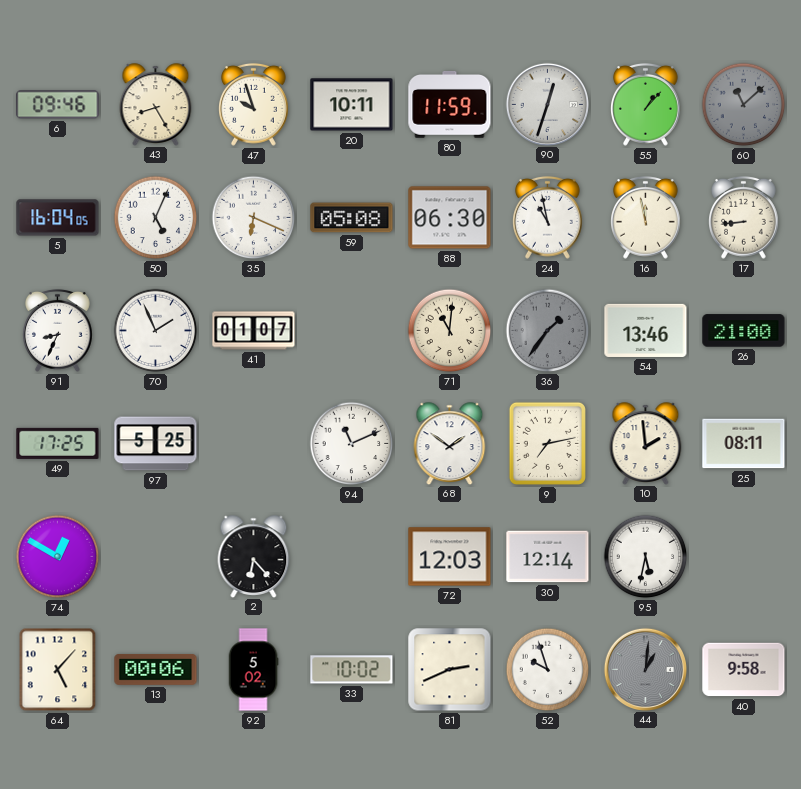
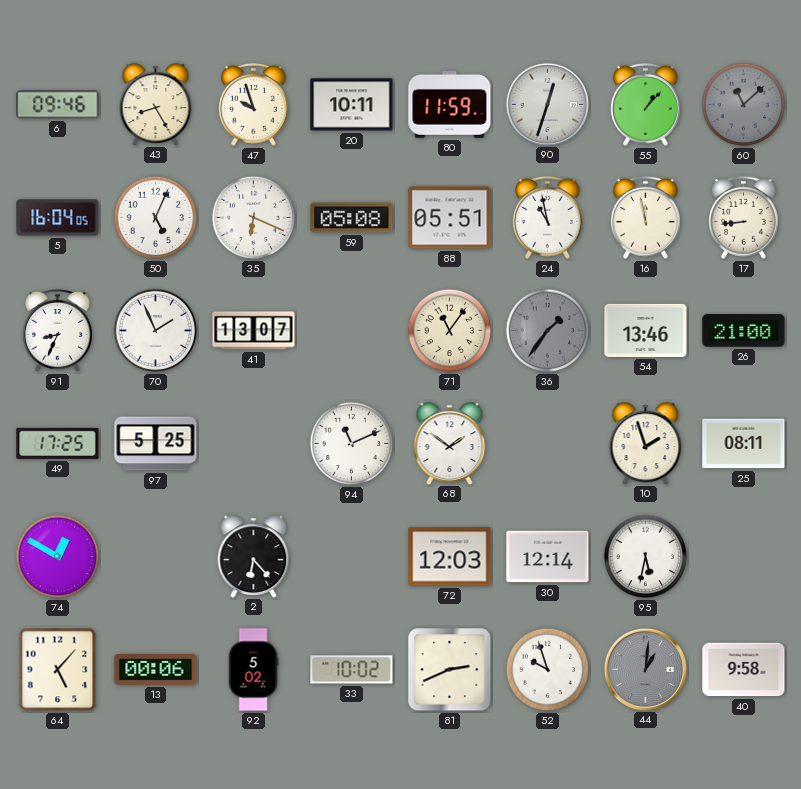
88: 06:30 -> 05:51
41: 01:07 -> 13:07
71: 11:01 -> 11:06
9: 7:13 -> none
10: 1:59 -> 1:57
